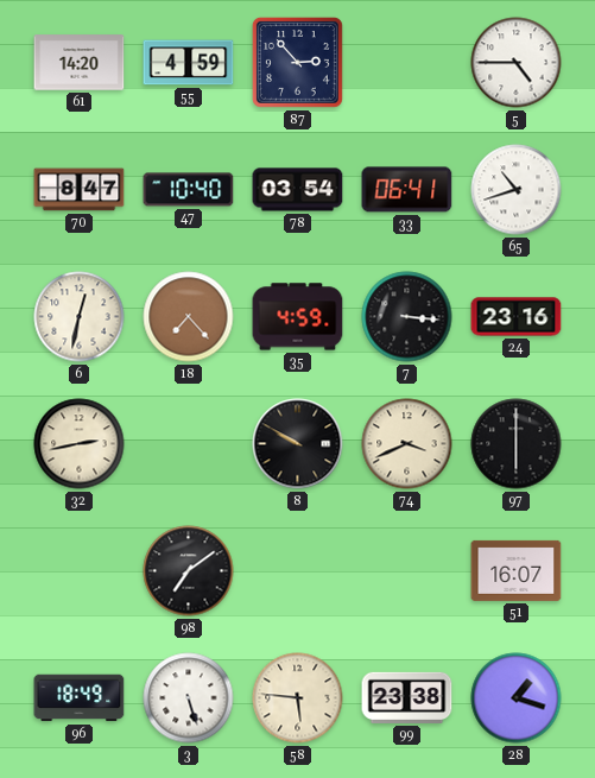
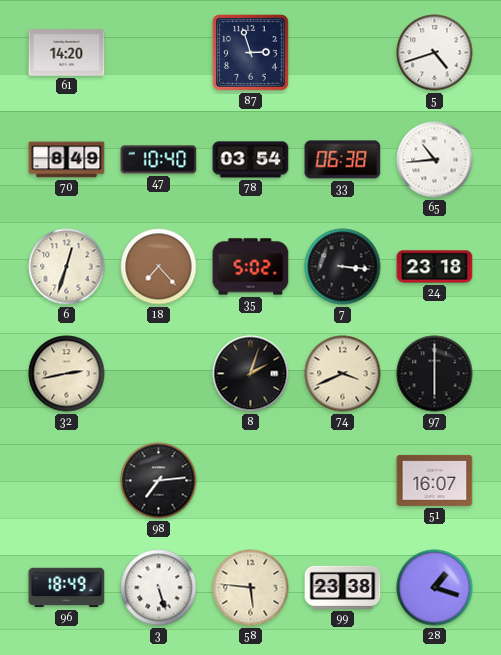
55: 4:59 -> none
87: 2:53 -> 2:57
5: 4:45 -> 4:42
70: 8:47 -> 8:49
33: 06:41 -> 06:38
65: 10:42 -> 10:44
6: 12:32 -> 12:33
35: 4:59 -> 5:02
24: 23:16 -> 23:18
8: 9:50 -> 2:03
98: 7:09 -> 7:14
